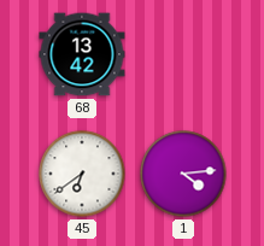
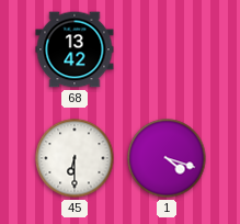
45: 6:39 -> 6:30
1: 4:14 -> 4:18
